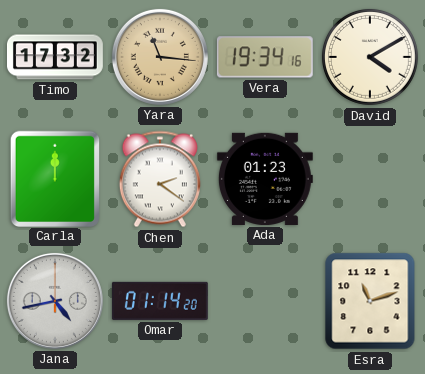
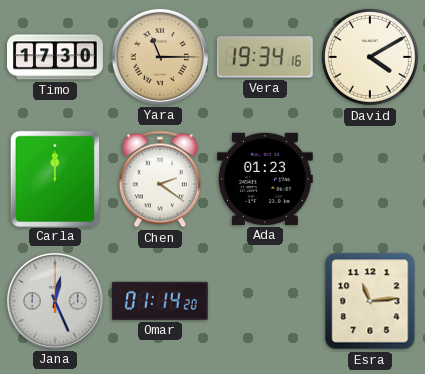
Timo: 17:32 -> 17:30
Yara: 11:16 -> 11:15
Jana: 4:43 -> 12:26
Esra: 11:12 -> 11:14
